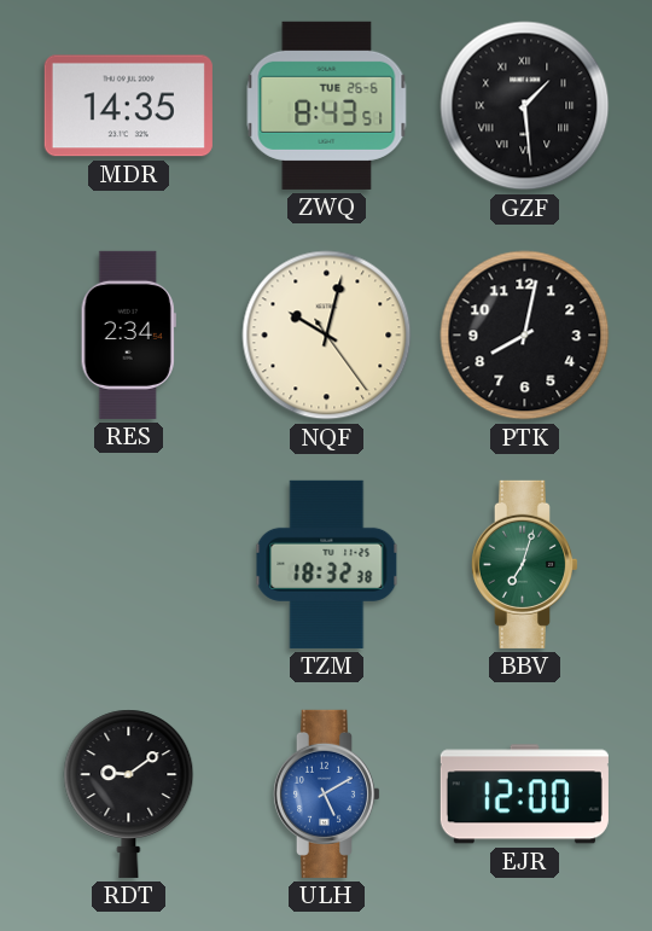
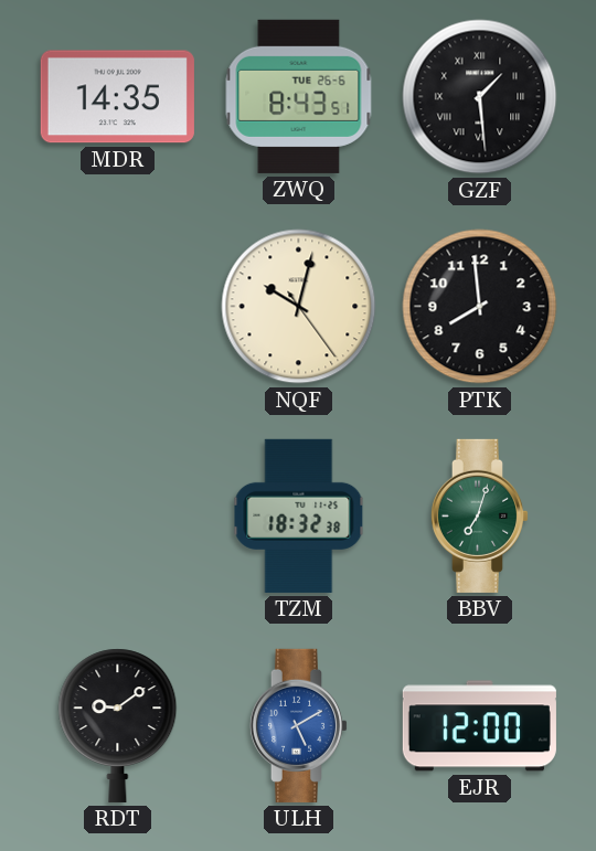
RES: 2:34 -> none
PTK: 8:02 -> 7:59
